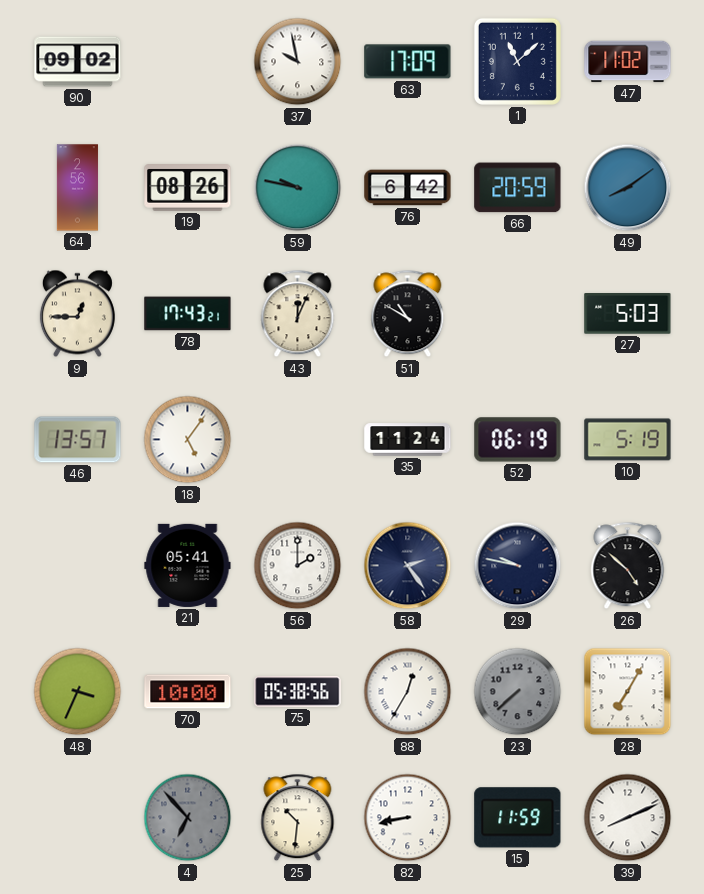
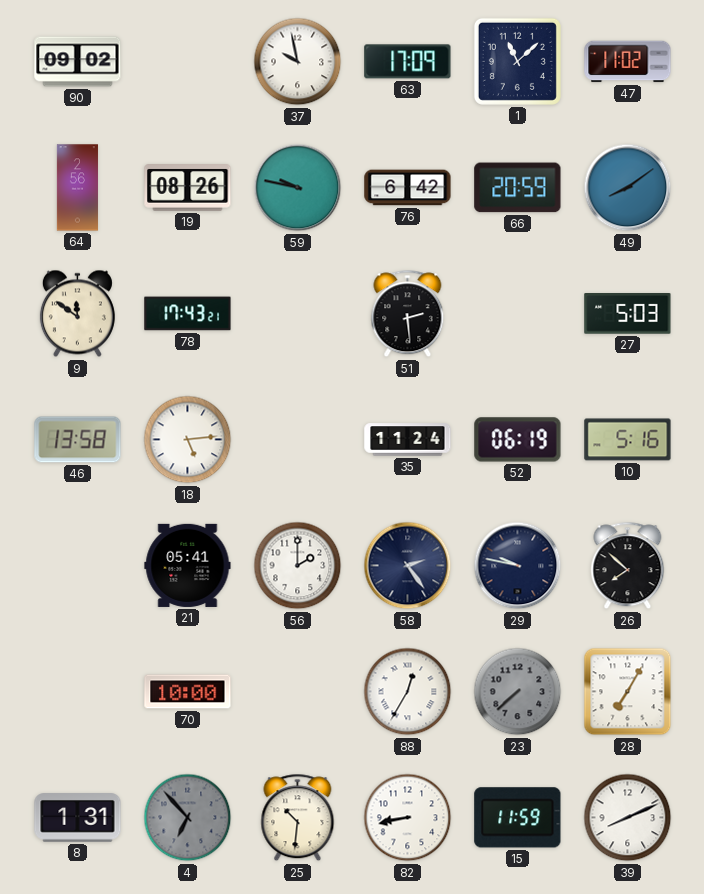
9: 12:45 -> 11:51
43: 12:04 -> none
51: 10:50 -> 2:29
46: 13:57 -> 13:58
18: 5:06 -> 5:14
10: 5:19 -> 5:16
26: 4:52 -> 7:52
48: 3:34 -> none
75: 05:38 -> none
8: none -> 1:31
